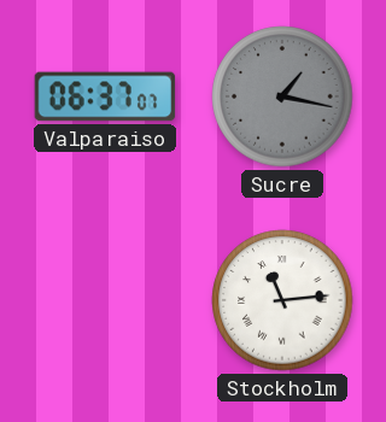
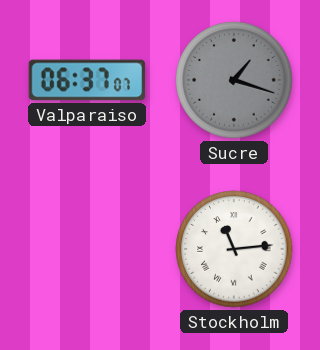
Sucre: 1:17 -> 1:18
